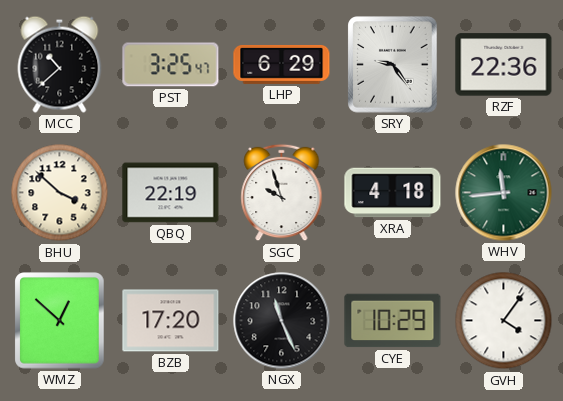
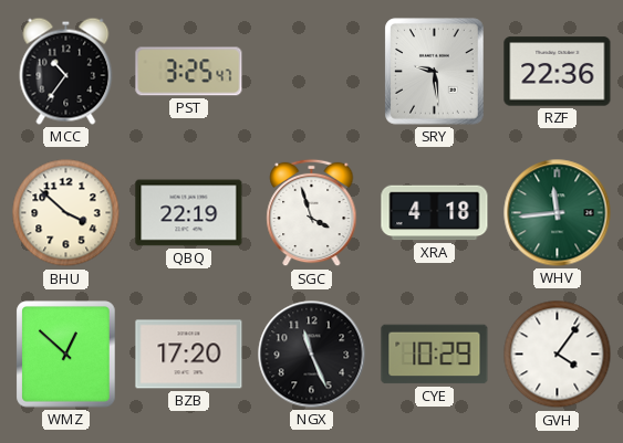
MCC: 10:38 -> 10:36
LHP: 6:29 -> none
SRY: 9:24 -> 9:29
SGC: 9:57 -> 3:57
